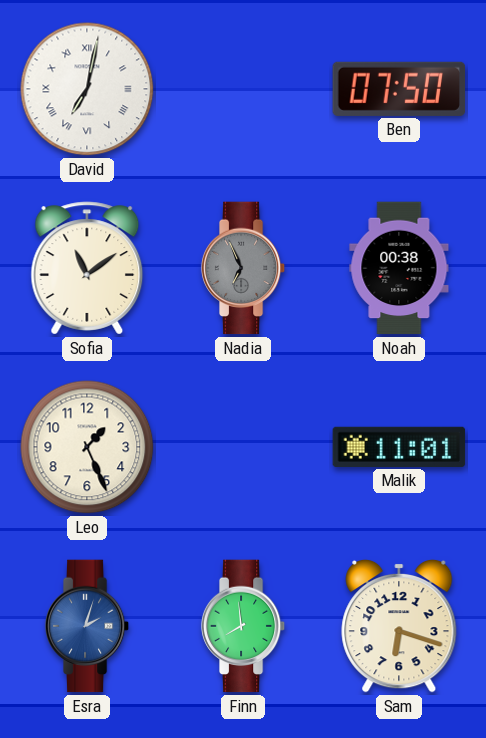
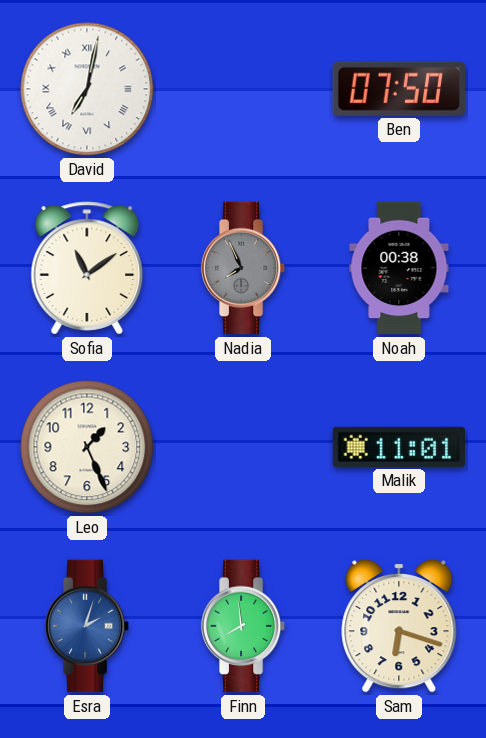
Nadia: 6:56 -> 7:56
